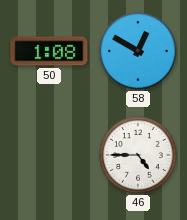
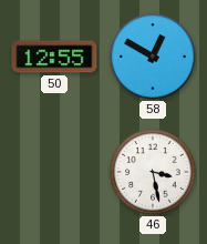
50: 1:08 -> 12:55
46: 4:45 -> 3:28
